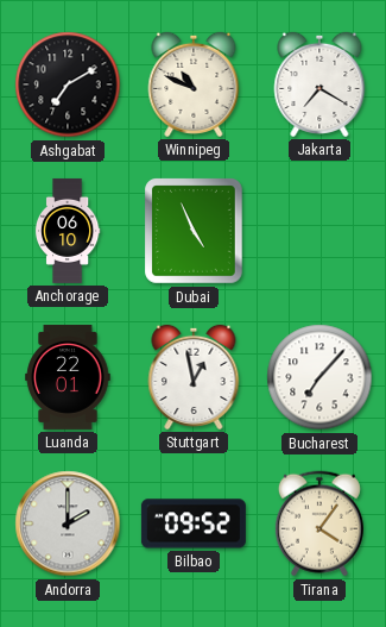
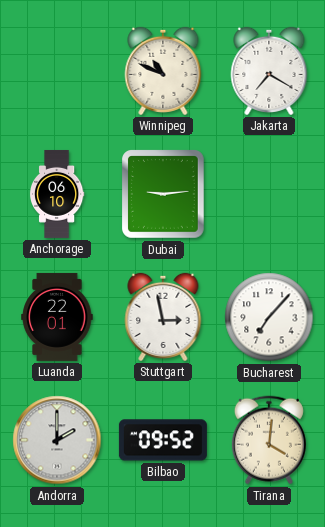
Ashgabat: 7:10 -> none
Dubai: 4:56 -> 9:14
Stuttgart: 12:58 -> 2:58
Tirana: 4:06 -> 4:01
